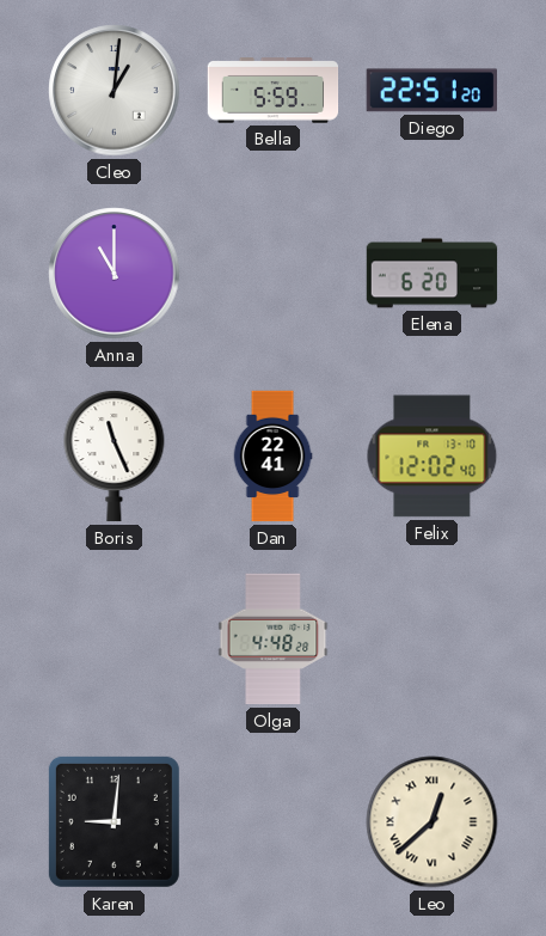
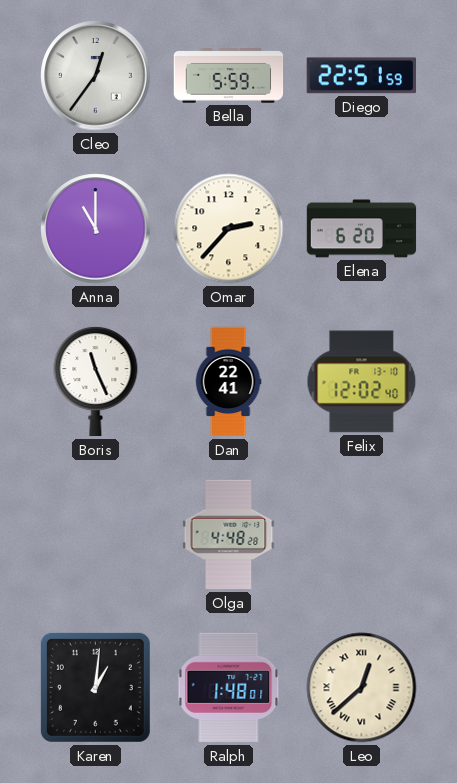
Cleo: 1:01 -> 12:36
Diego: 22:51:20 -> 22:51:59
Omar: none -> 2:37
Karen: 9:01 -> 1:01
Ralph: none -> 1:48
